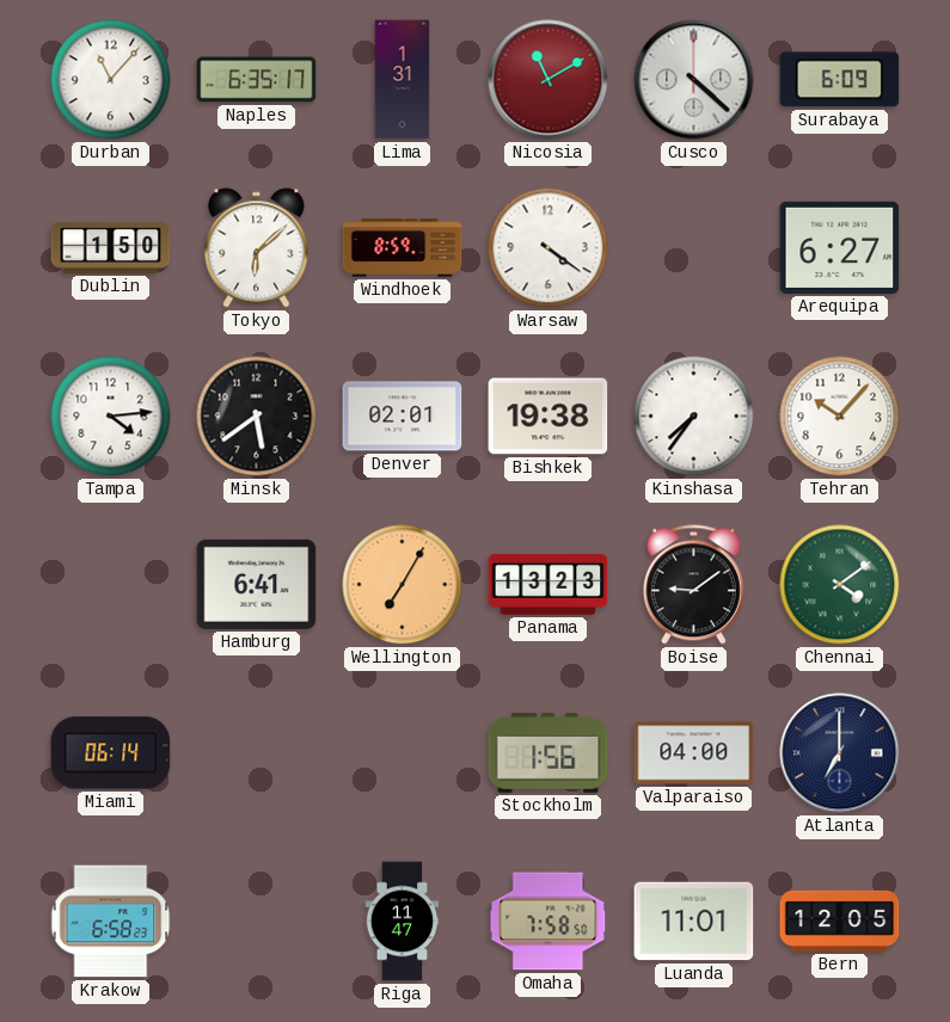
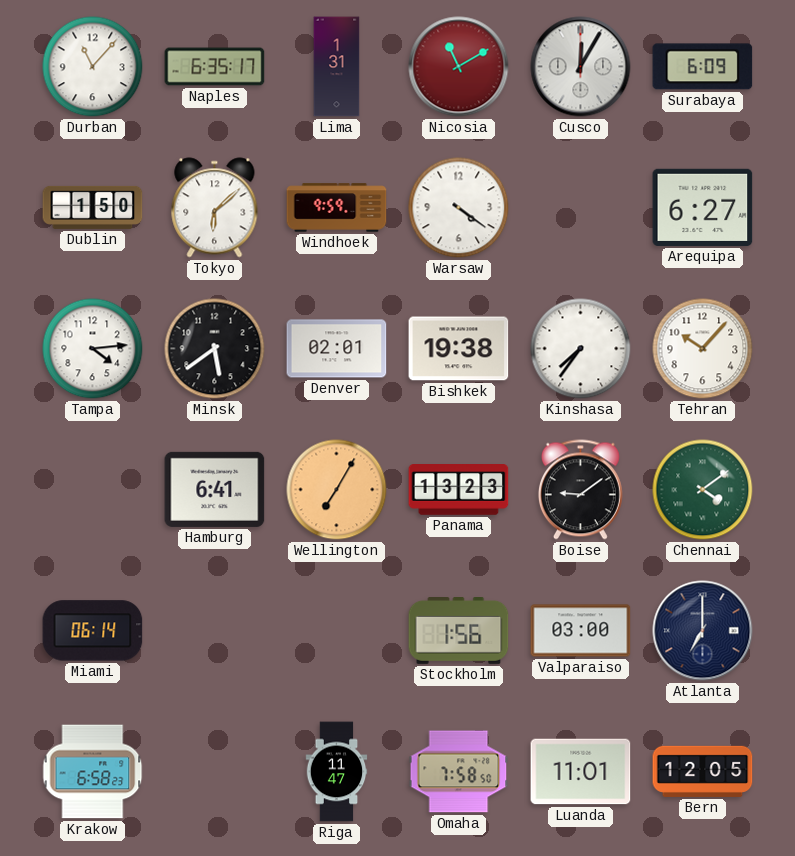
Cusco: 4:22 -> 12:05
Windhoek: 8:59 -> 9:59
Valparaiso: 04:00 -> 03:00
